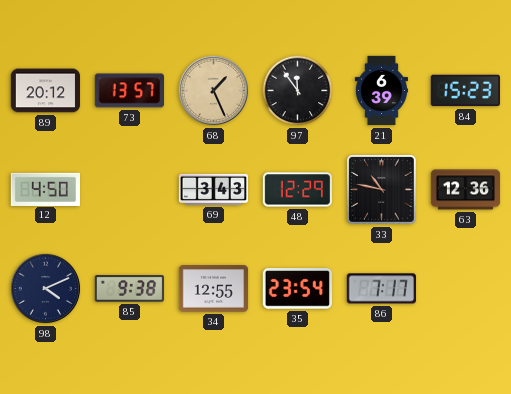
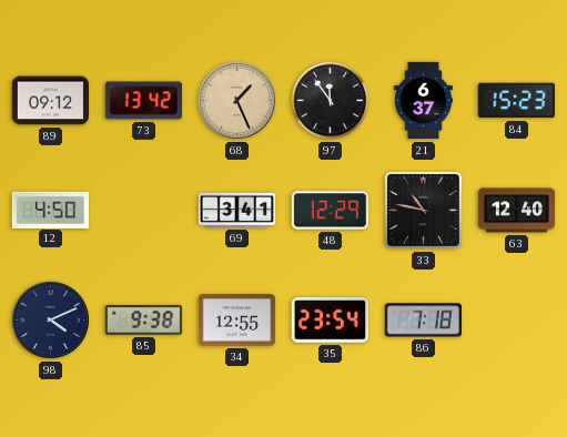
89: 20:12 -> 09:12
73: 13:57 -> 13:42
21: 6:39 -> 6:37
69: 3:43 -> 3:41
63: 12:36 -> 12:40
86: 7:17 -> 7:18
